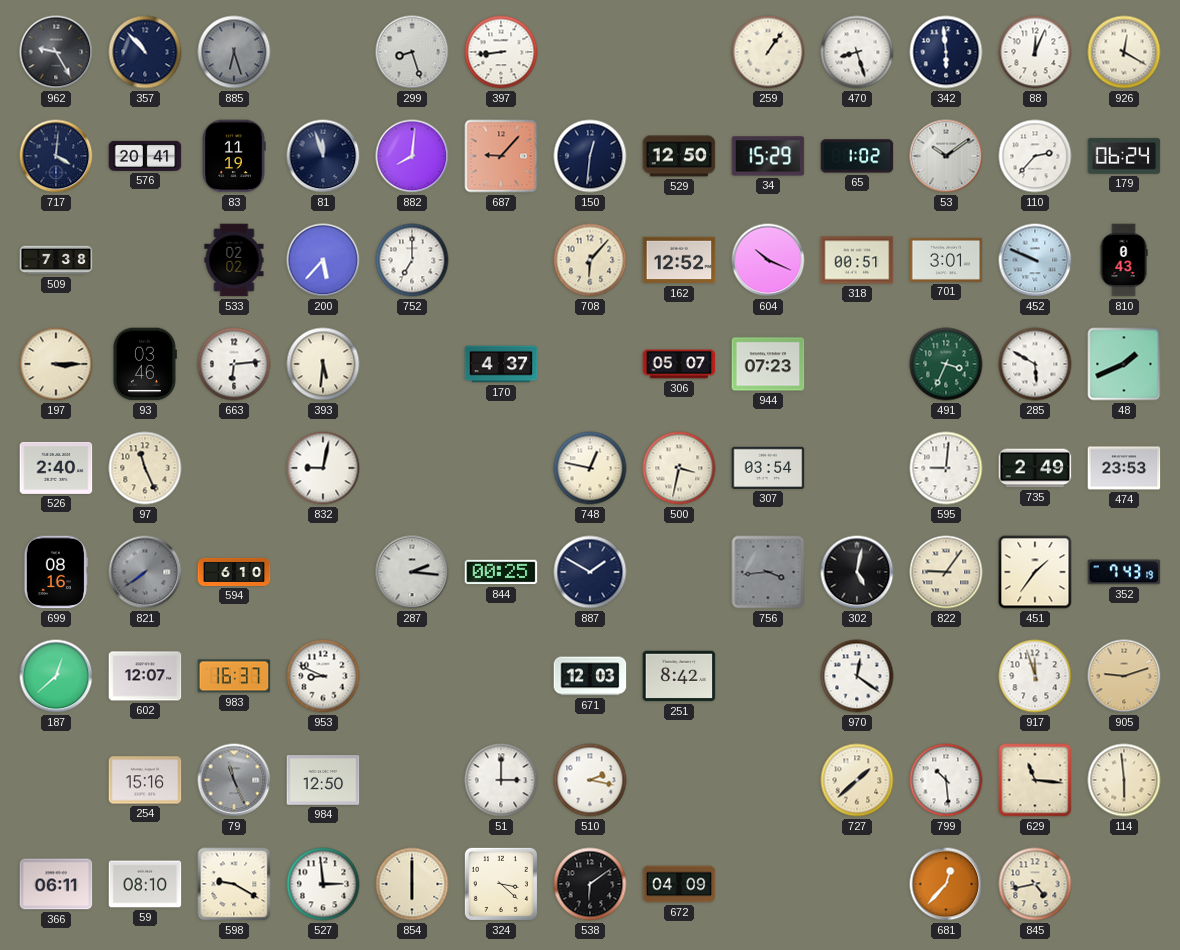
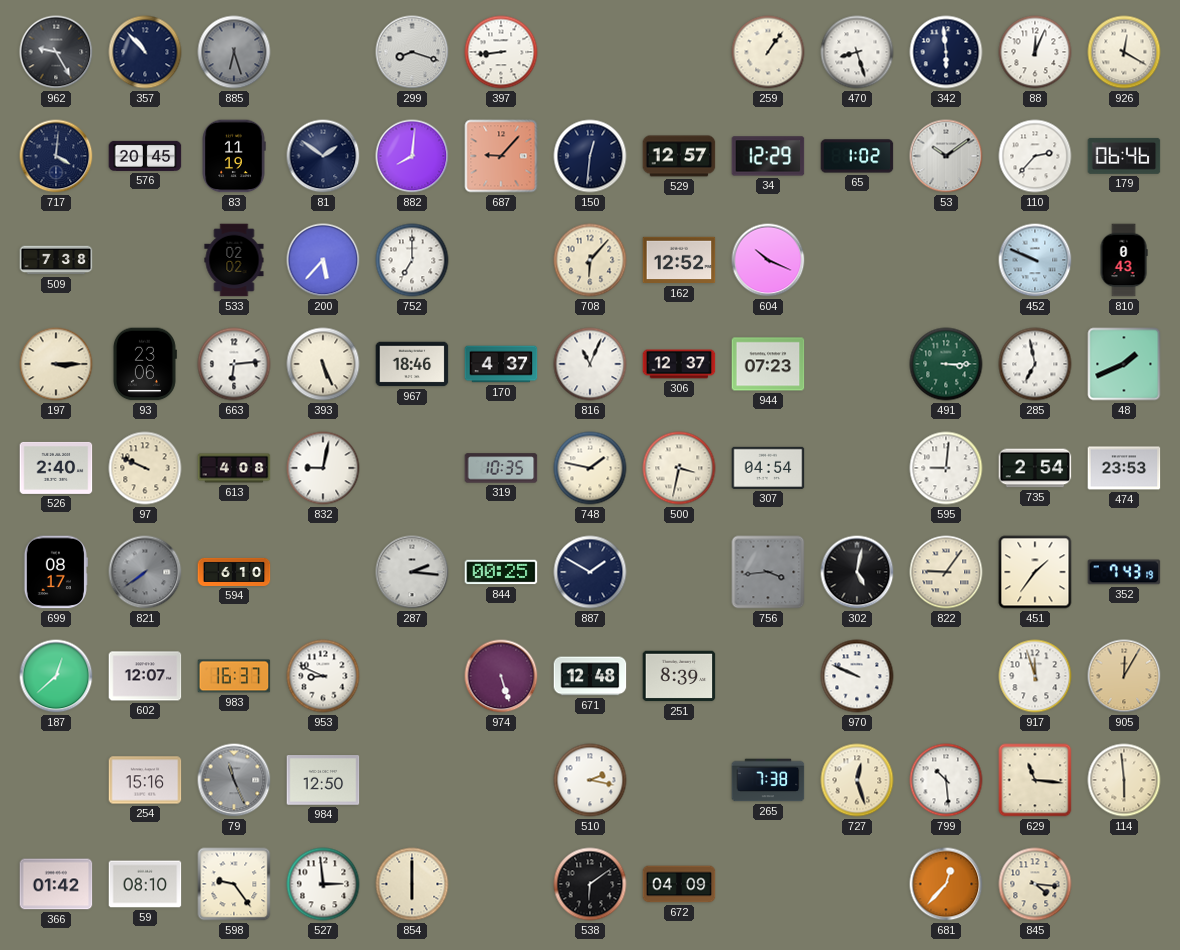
299: 8:27 -> 8:18
576: 20:41 -> 20:45
81: 11:57 -> 1:51
529: 12:50 -> 12:57
34: 15:29 -> 12:29
179: 06:24 -> 06:46
318: 00:51 -> none
701: 3:01 -> none
93: 03:46 -> 23:06
393: 5:31 -> 5:26
967: none -> 18:46
816: none -> 11:04
306: 05:07 -> 12:37
491: 3:34 -> 3:15
285: 5:50 -> 6:58
97: 11:26 -> 9:49
613: none -> 4:08
319: none -> 10:35
748: 12:47 -> 1:47
307: 03:54 -> 04:54
735: 2:49 -> 2:54
699: 08:16 -> 08:17
974: none -> 5:27
671: 12:03 -> 12:48
251: 8:42 -> 8:39
970: 12:21 -> 9:49
905: 9:12 -> 12:05
51: 3:00 -> none
265: none -> 7:38
727: 1:38 -> 12:27
366: 06:11 -> 01:42
598: 9:20 -> 9:24
324: 3:22 -> none
845: 4:43 -> 4:16
